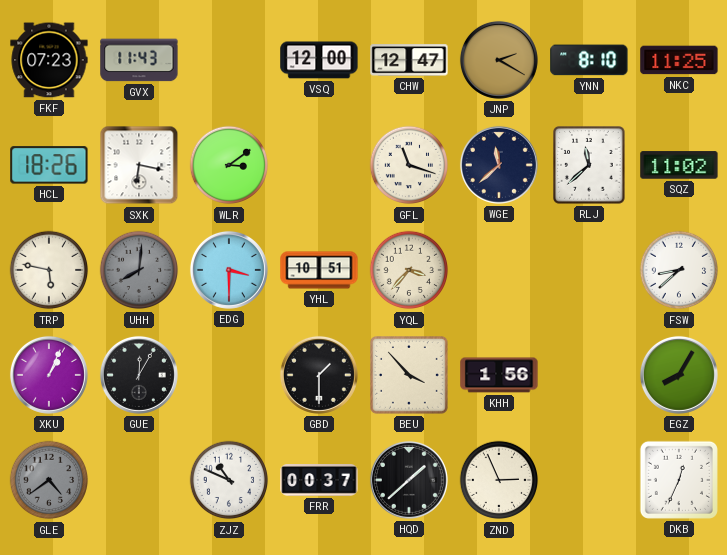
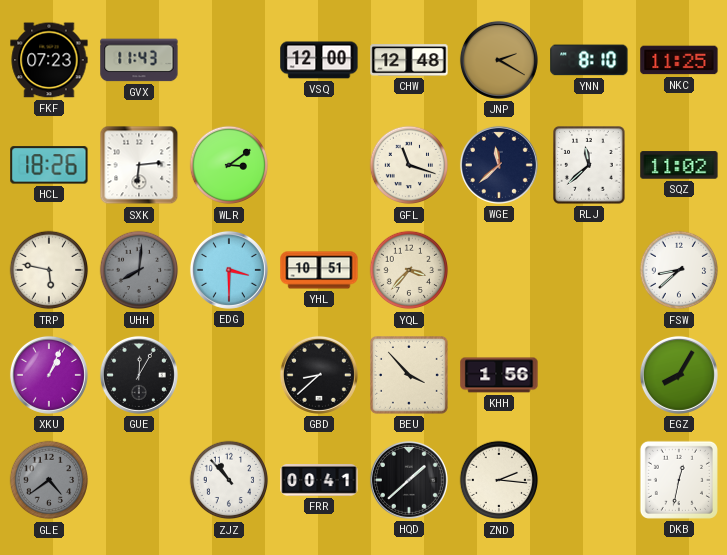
CHW: 12:47 -> 12:48
SXK: 6:17 -> 6:14
GBD: 1:30 -> 8:38
ZJZ: 10:49 -> 10:53
FRR: 00:37 -> 00:41
ZND: 2:56 -> 2:16
DKB: 12:34 -> 12:32
